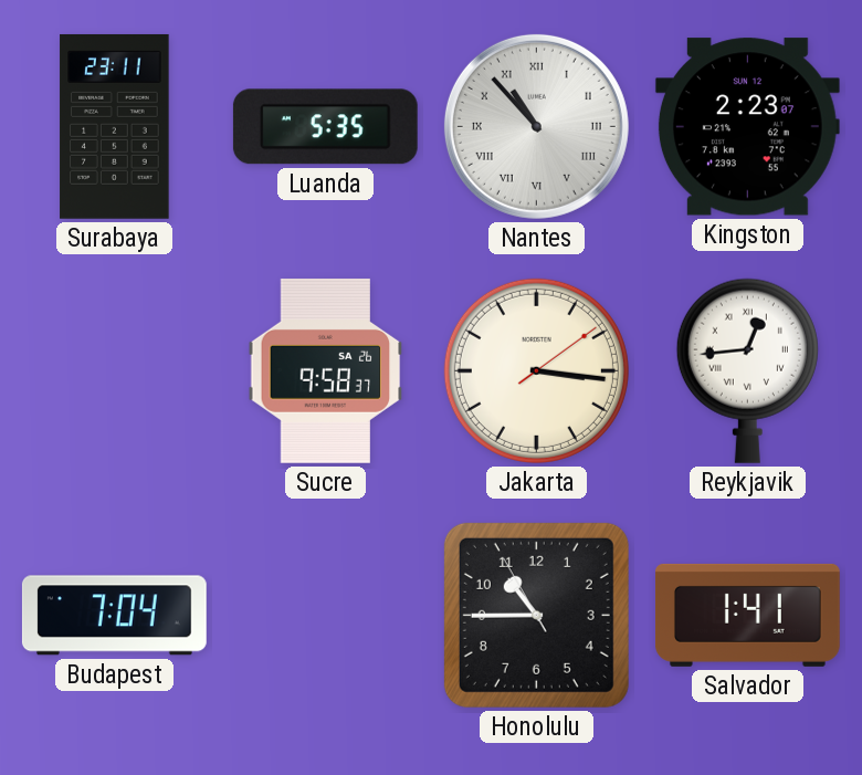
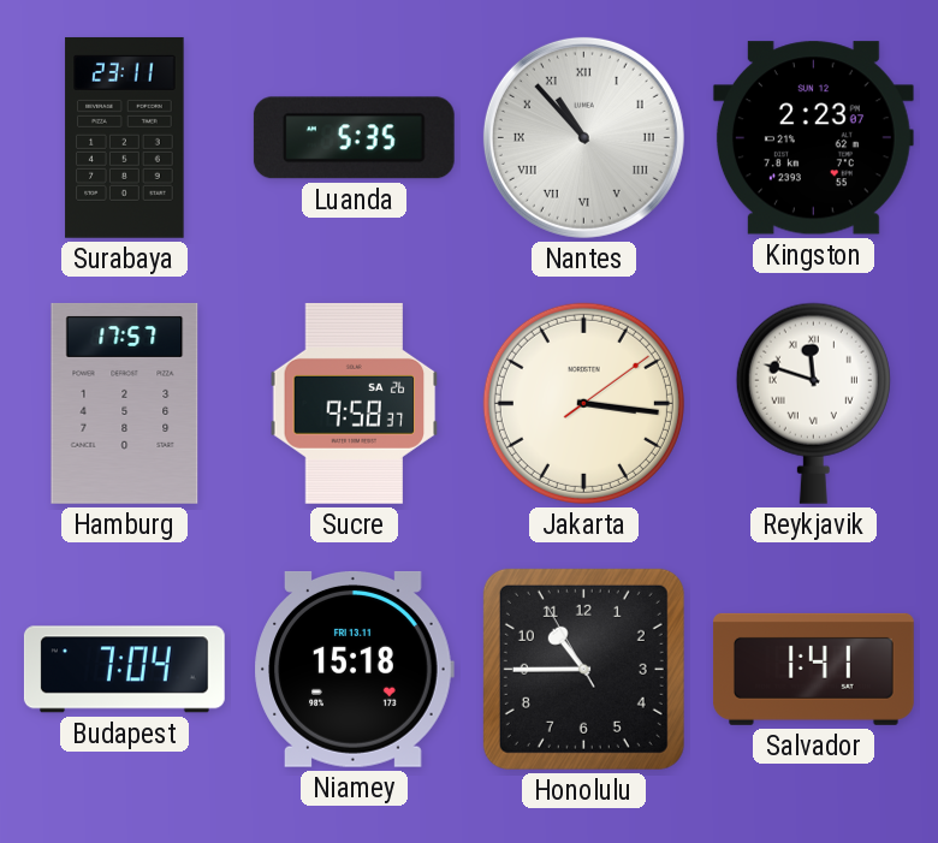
Hamburg: none -> 17:57
Reykjavik: 12:44 -> 11:48
Niamey: none -> 15:18
